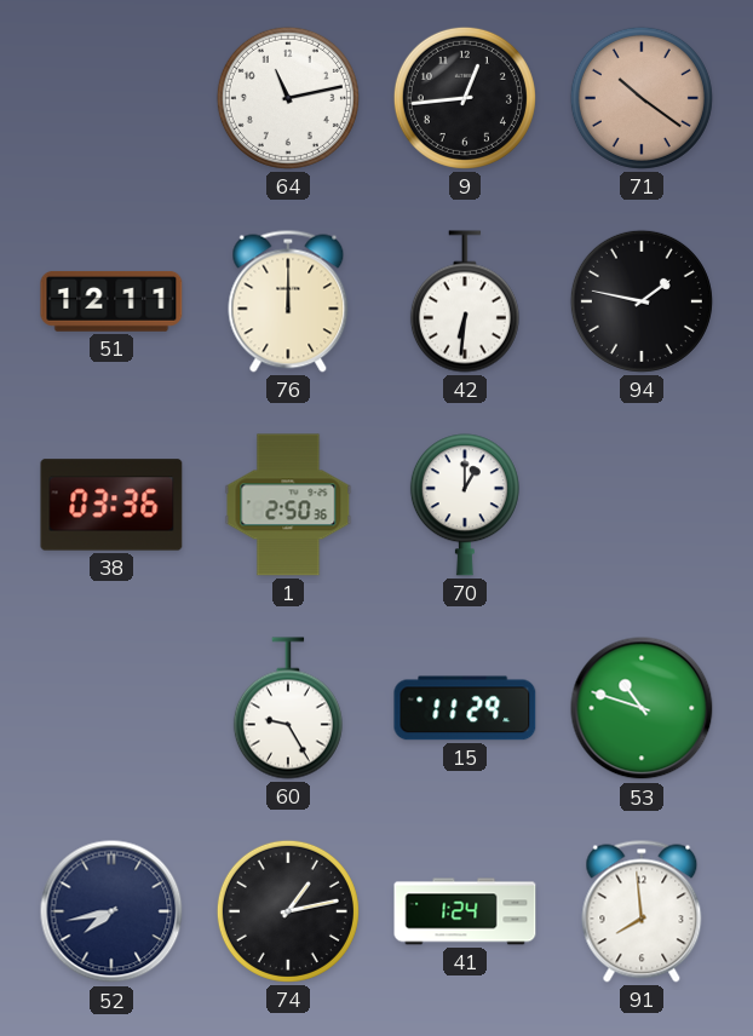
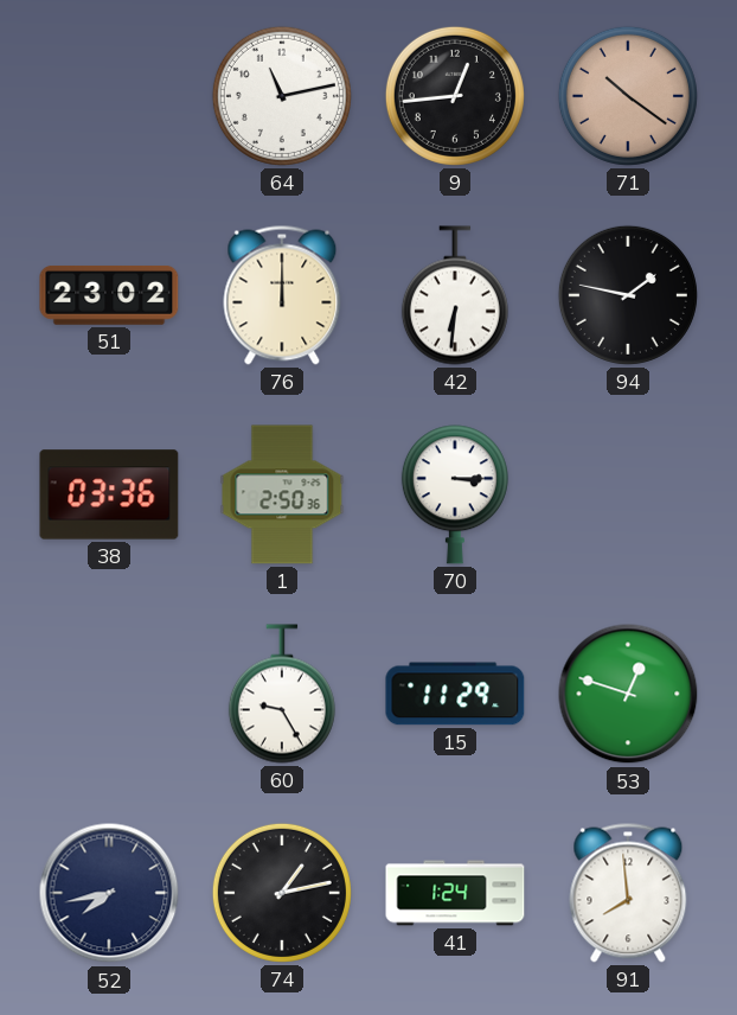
51: 12:11 -> 23:02
70: 1:00 -> 3:15
53: 10:48 -> 12:48
